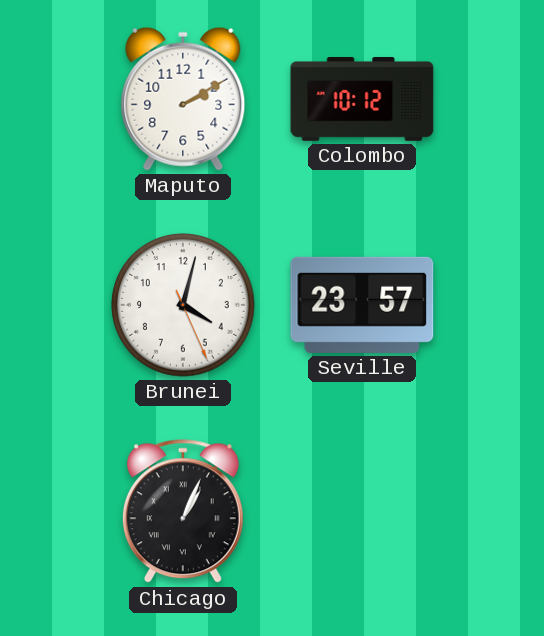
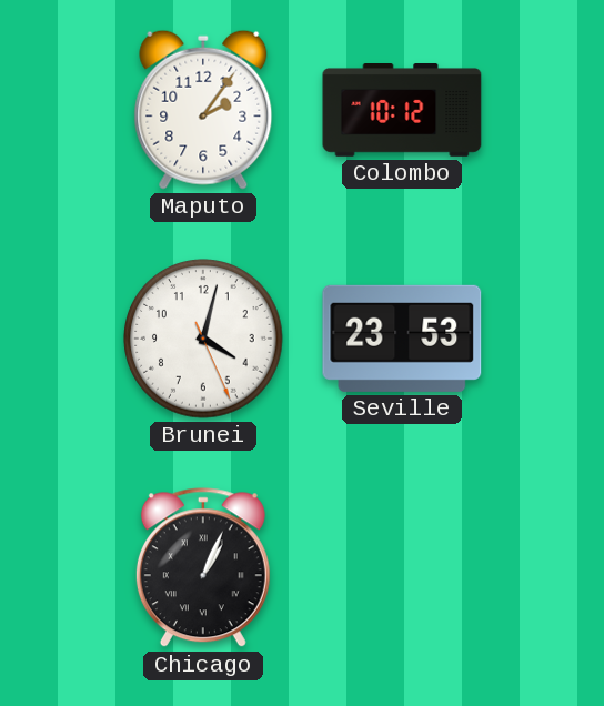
Maputo: 2:10 -> 2:06
Seville: 23:57 -> 23:53
